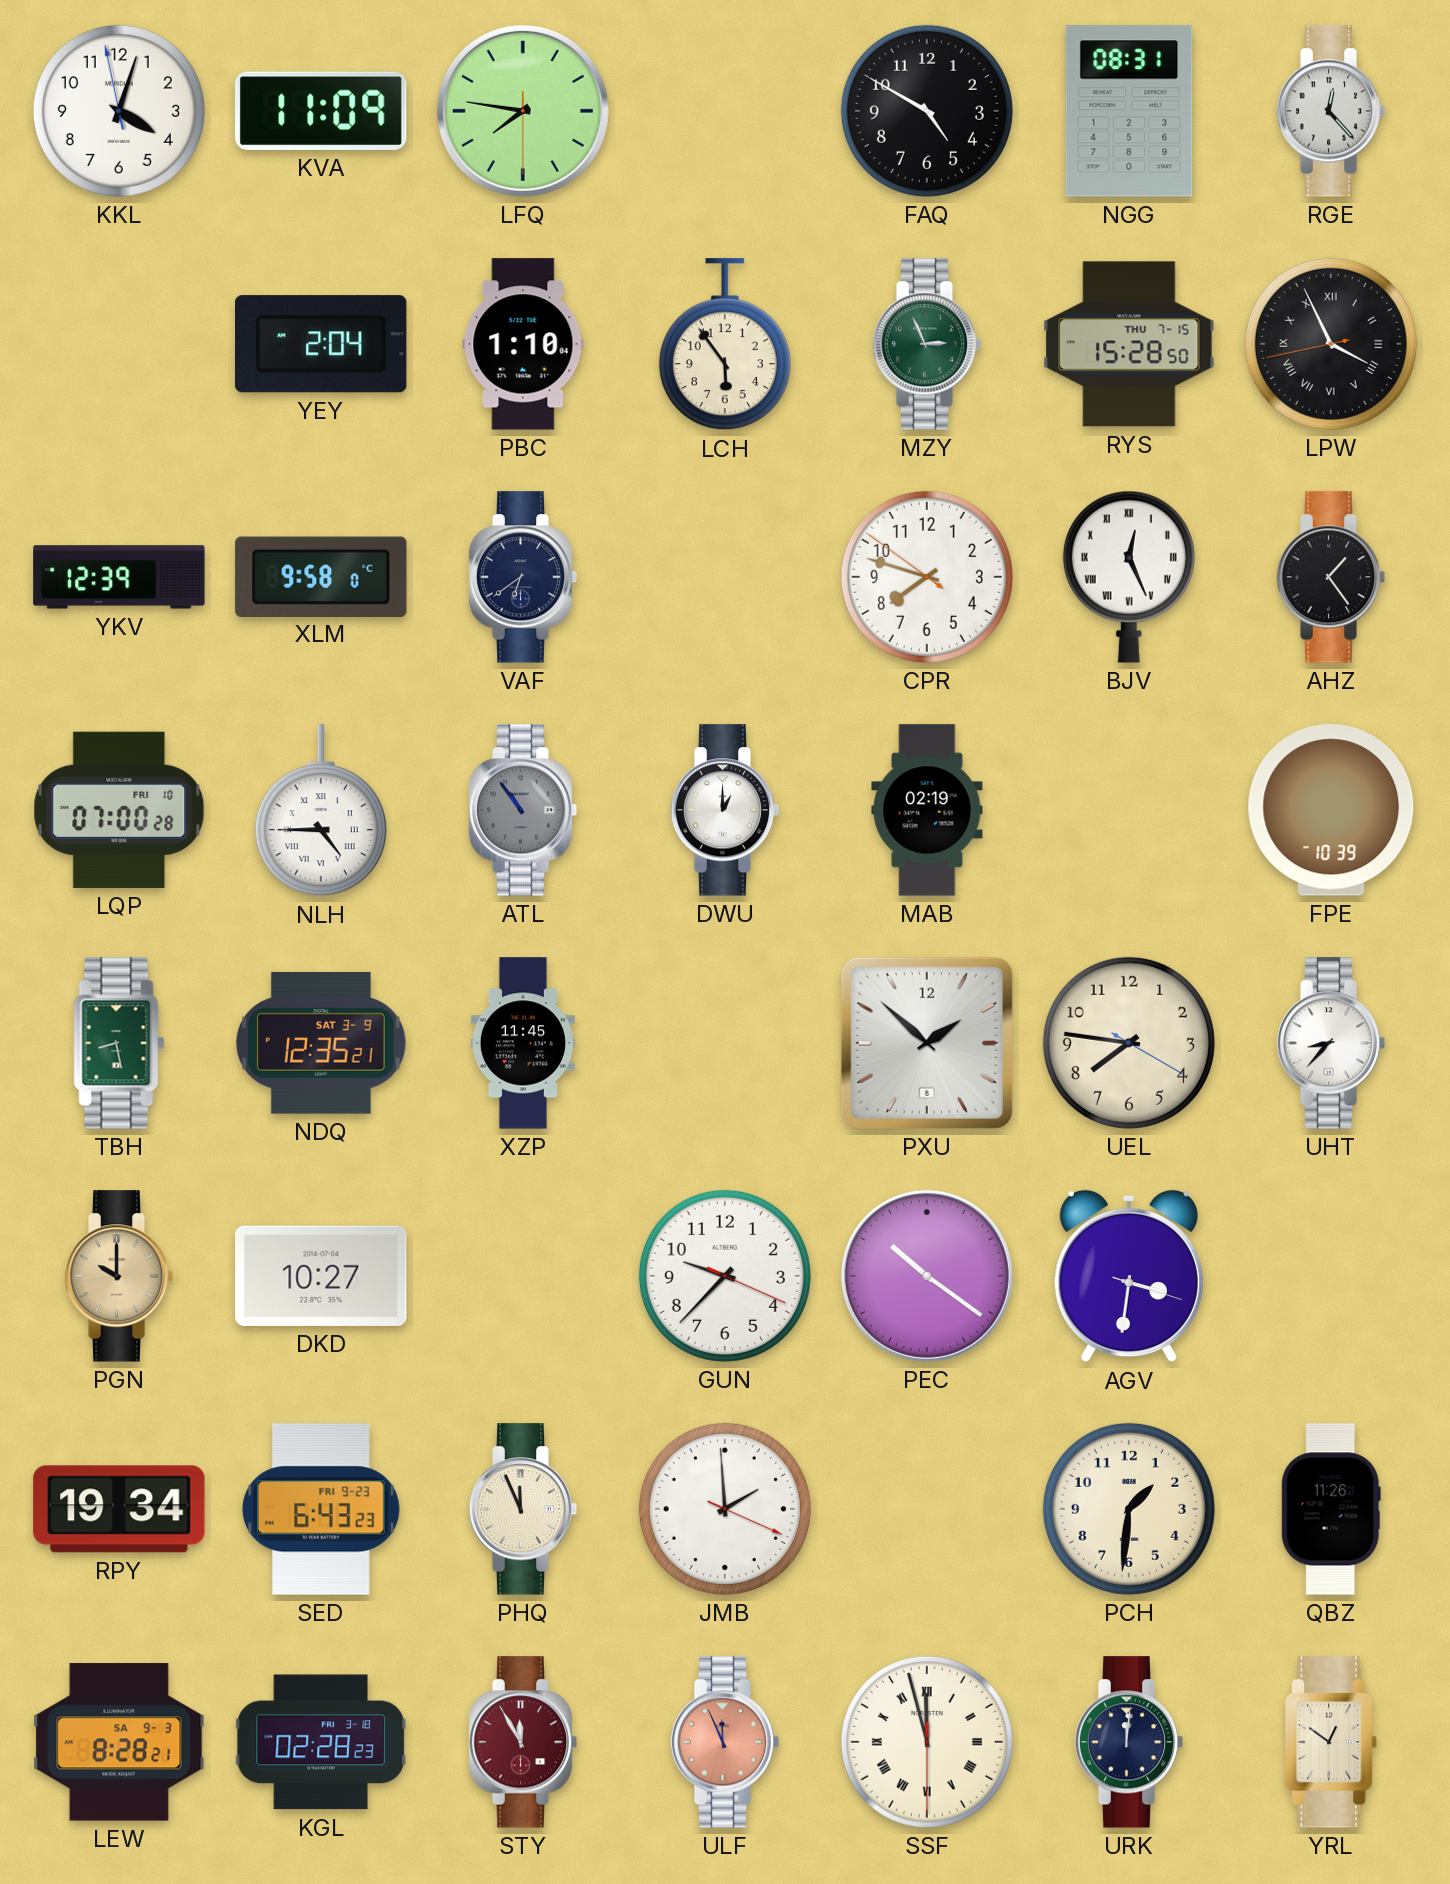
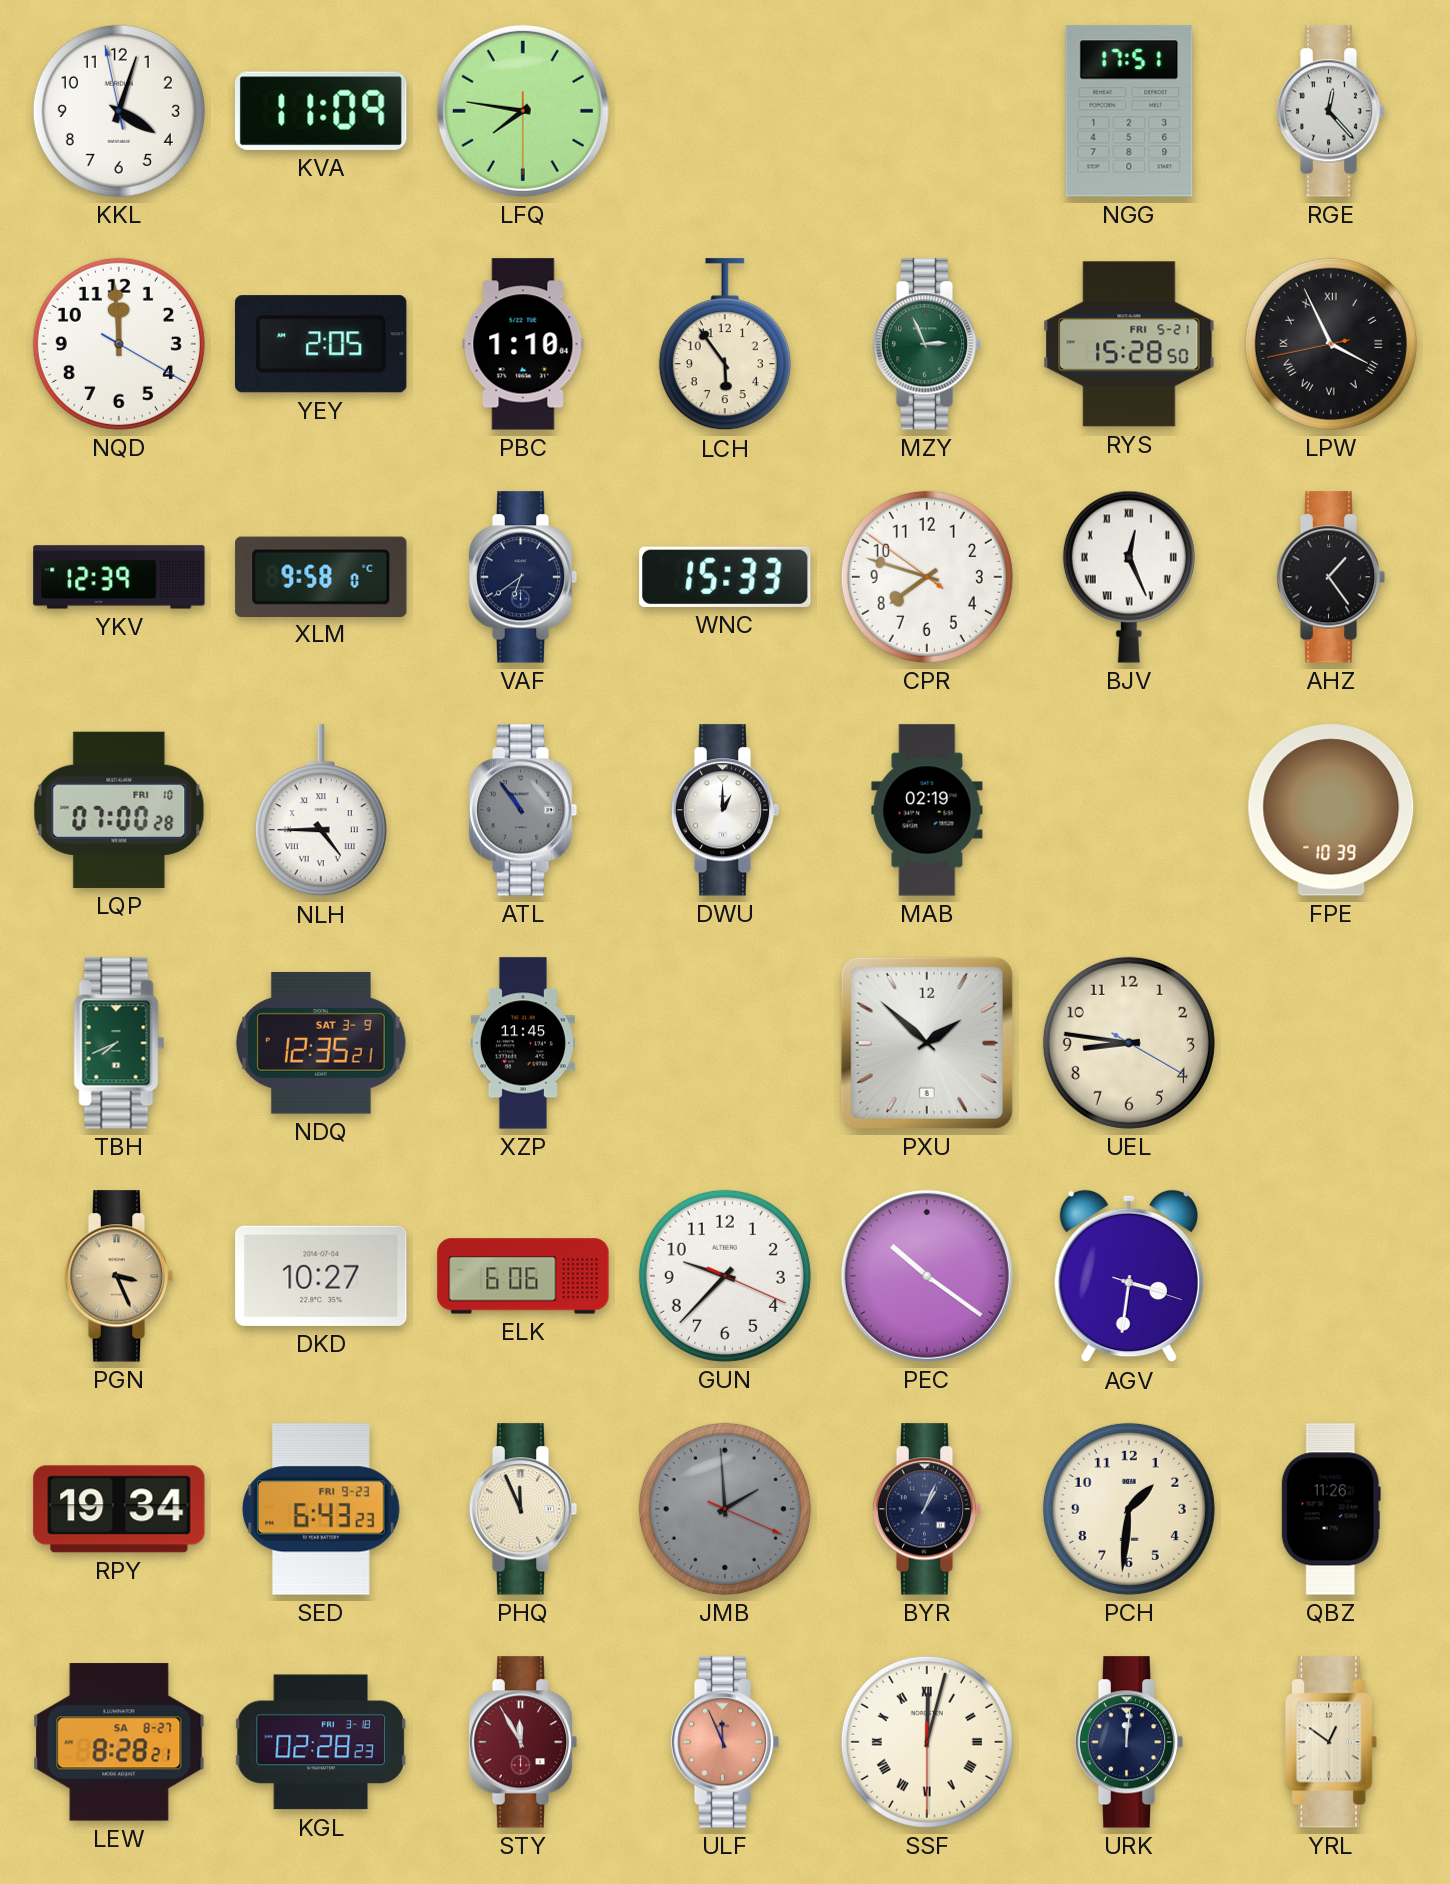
FAQ: 4:50 -> none
NGG: 08:31 -> 17:51
NQD: none -> 11:59
YEY: 2:04 -> 2:05
RYS date: THU 7-15 -> FRI 5-21
WNC: none -> 15:33
TBH: 8:28 -> 7:41
UEL: 7:46 -> 8:46
UHT: 8:37 -> none
PGN: 10:00 -> 3:26
ELK: none -> 6:06
JMB dial: white -> grey
BYR: none -> 1:04
LEW date: SA 9-3 -> SA 8-27
SSF: 11:57 -> 12:02
